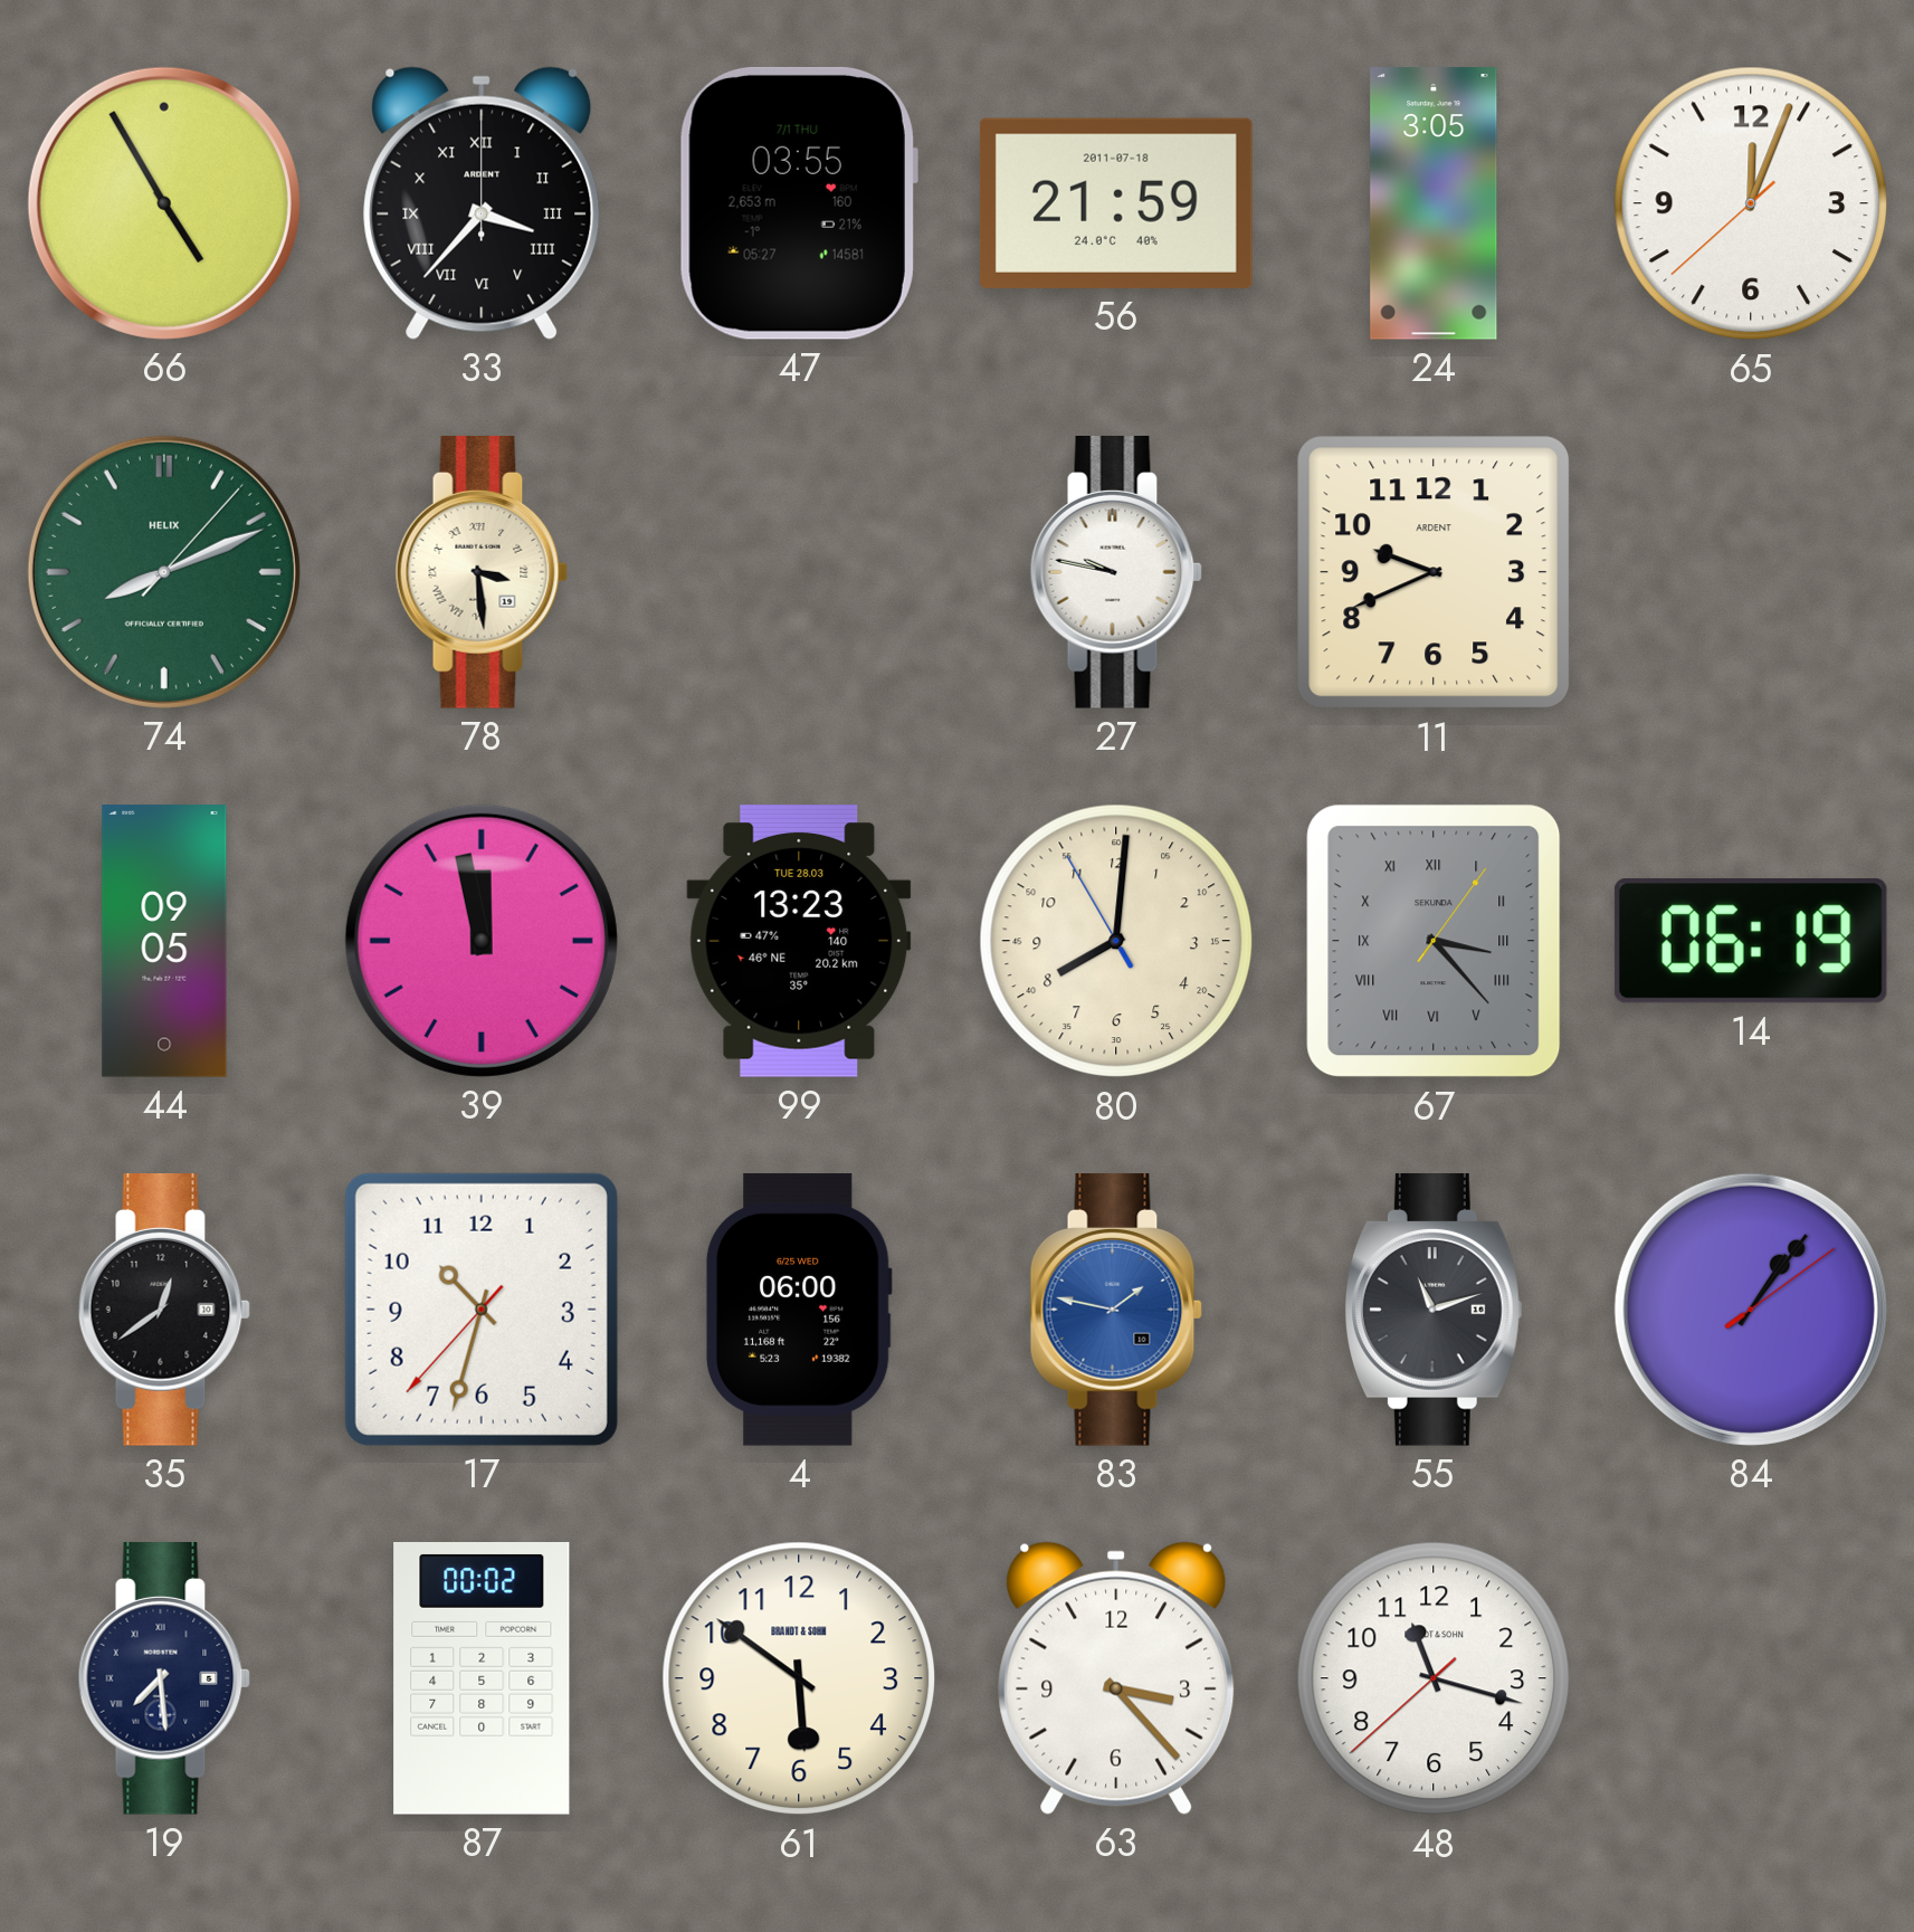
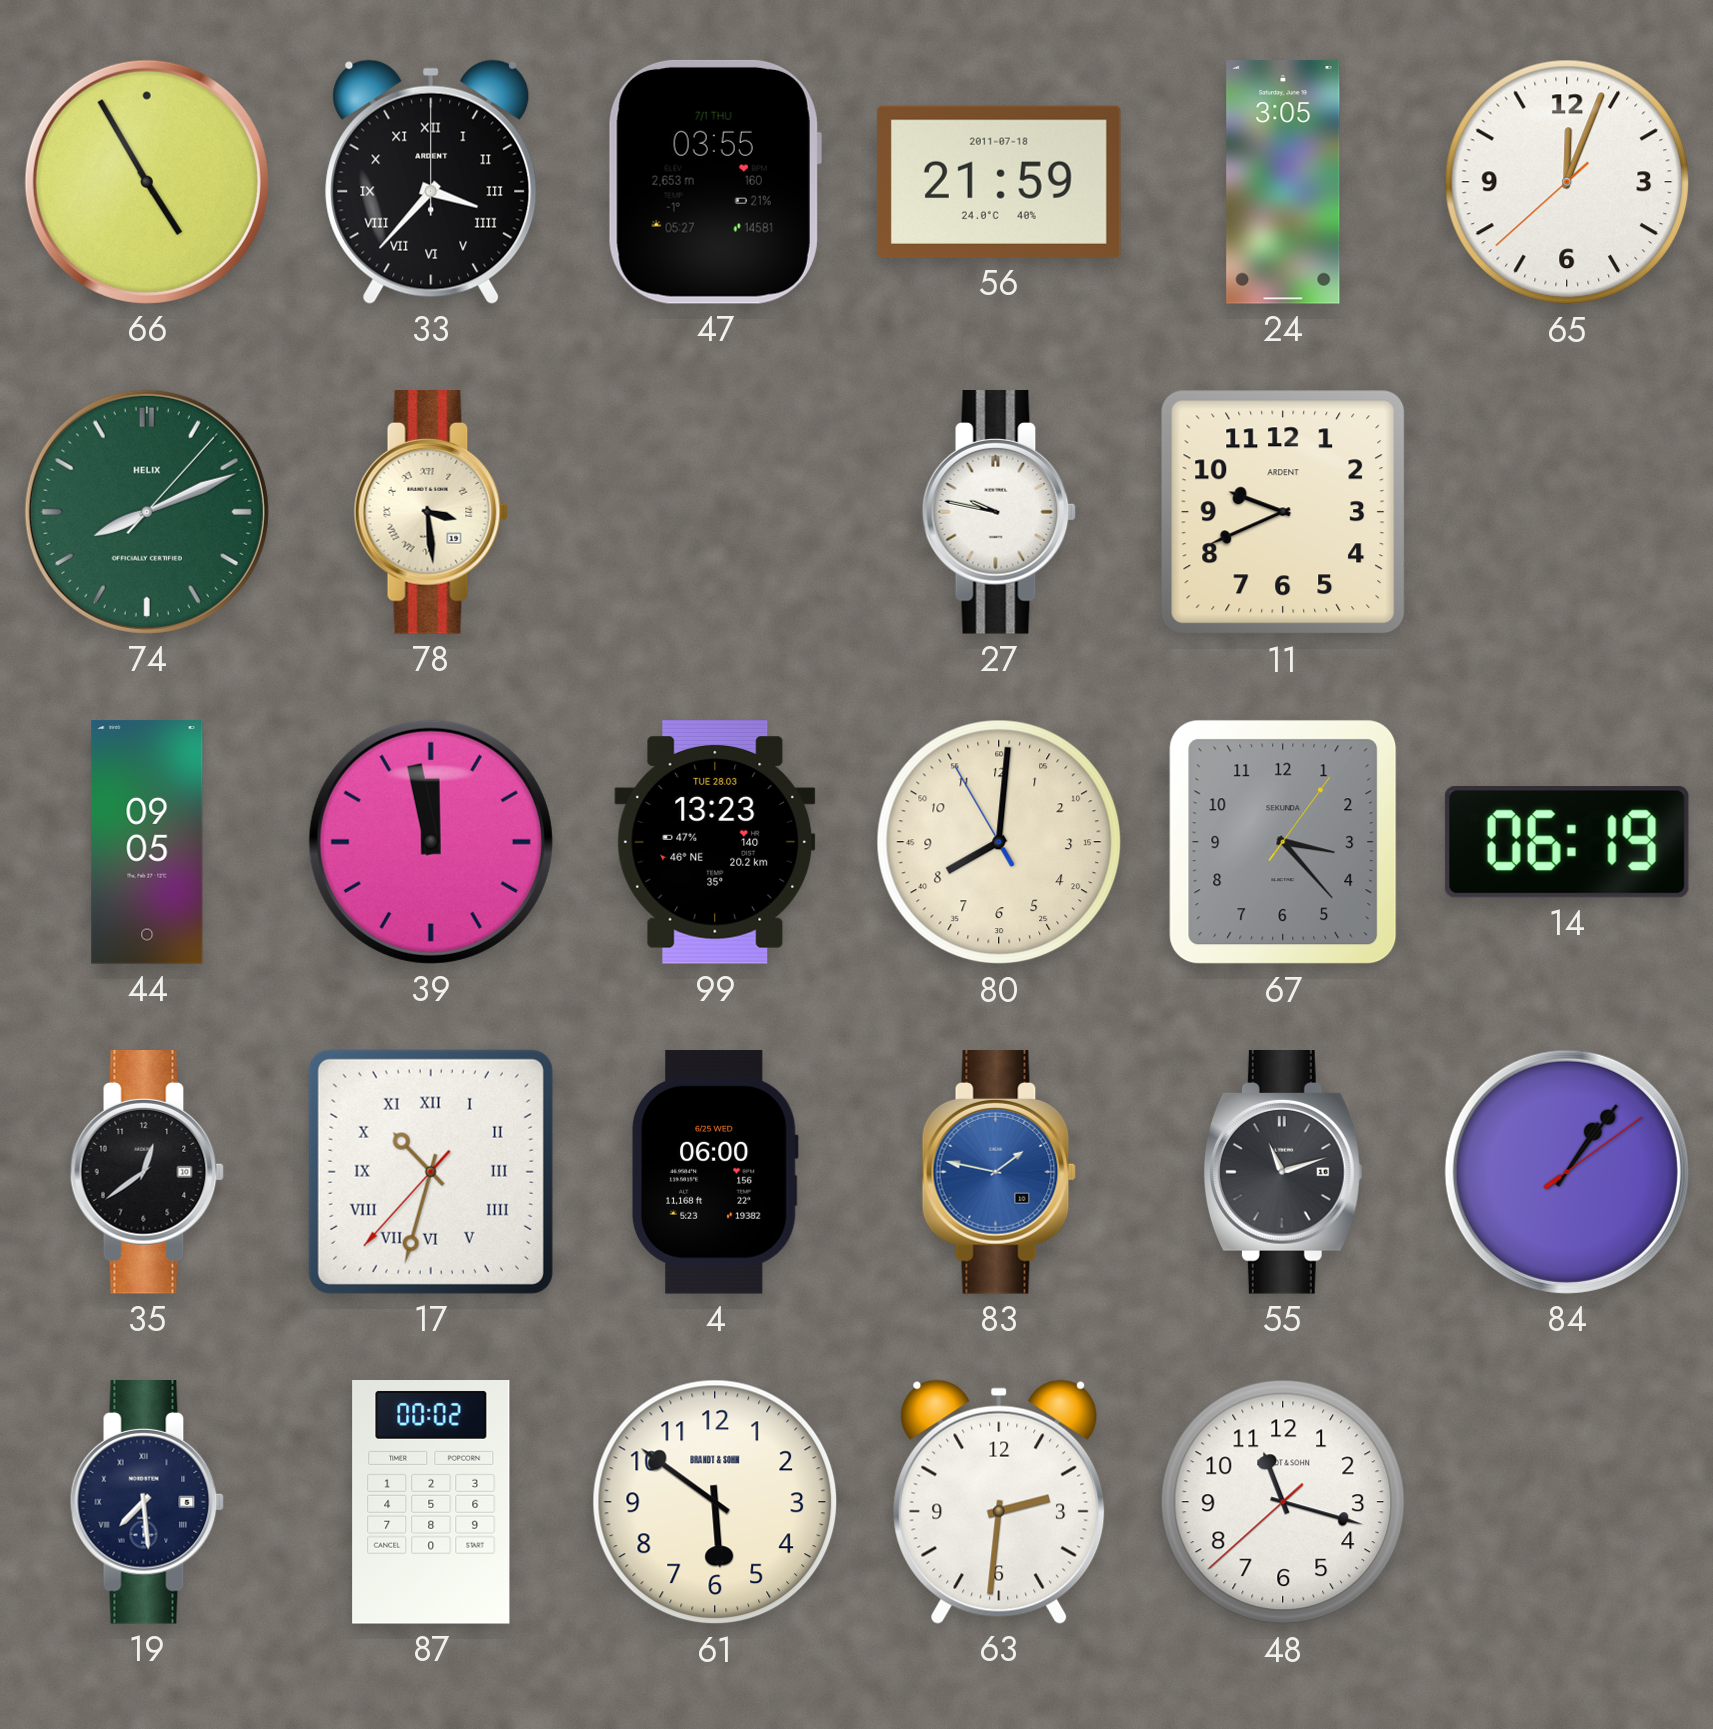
67 numerals: Roman -> Arabic
17 numerals: Arabic -> Roman
63: 3:23 -> 2:31
